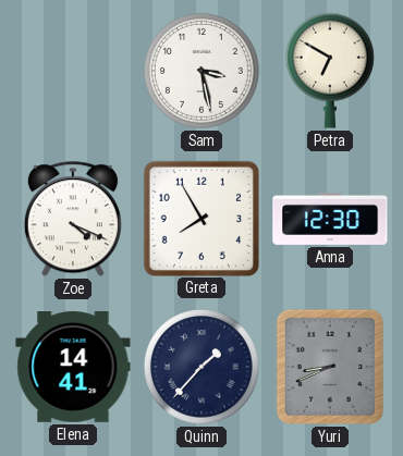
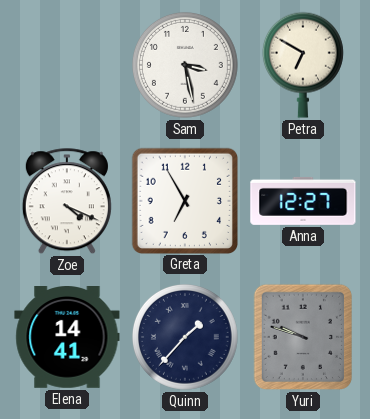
Greta: 7:55 -> 6:55
Anna: 12:30 -> 12:27
Yuri: 8:41 -> 9:48
